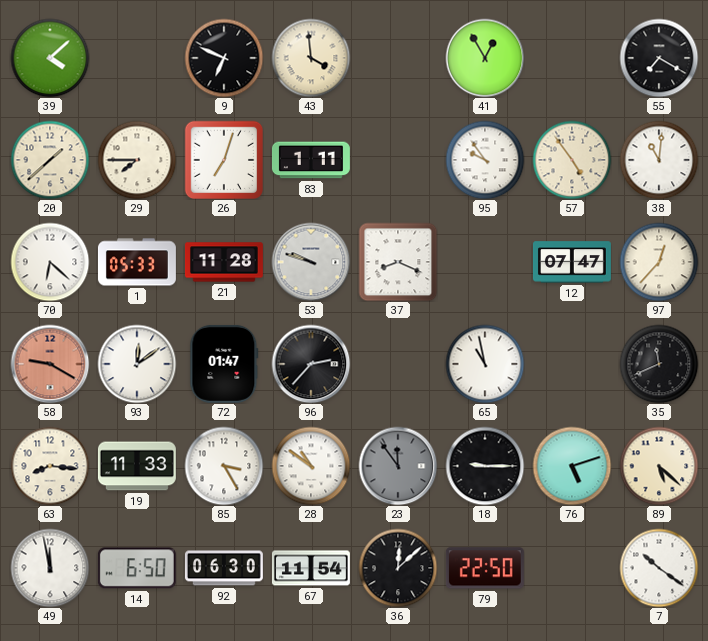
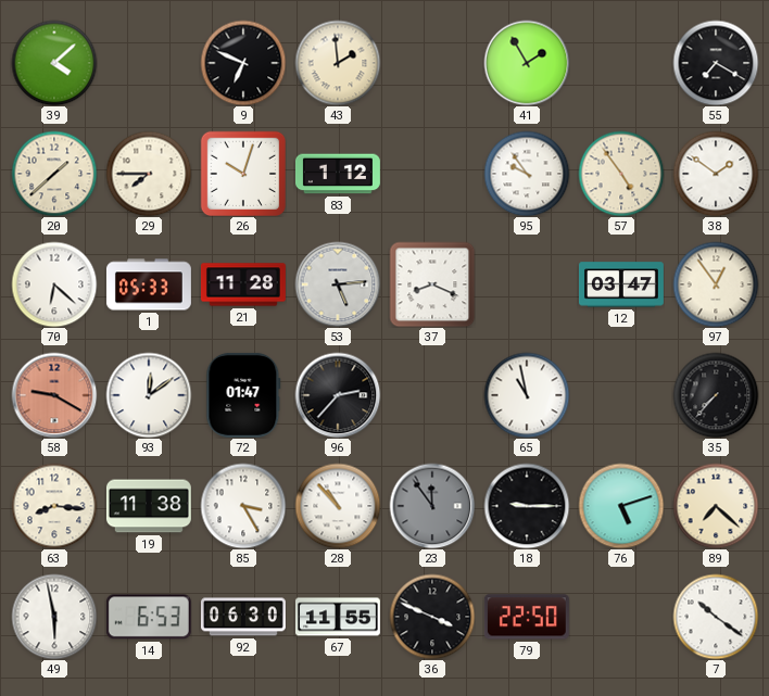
43: 3:59 -> 1:59
41: 12:55 -> 1:55
26: 7:03 -> 10:03
83: 1:11 -> 1:12
38: 11:01 -> 1:51
53: 9:48 -> 5:14
12: 07:47 -> 03:47
97: 12:37 -> 12:54
35: 11:41 -> 7:37
19: 11:33 -> 11:38
28: 10:51 -> 10:53
89: 5:22 -> 7:22
49: 11:58 -> 5:58
14: 6:50 -> 6:53
67: 11:54 -> 11:55
36: 12:08 -> 3:49
